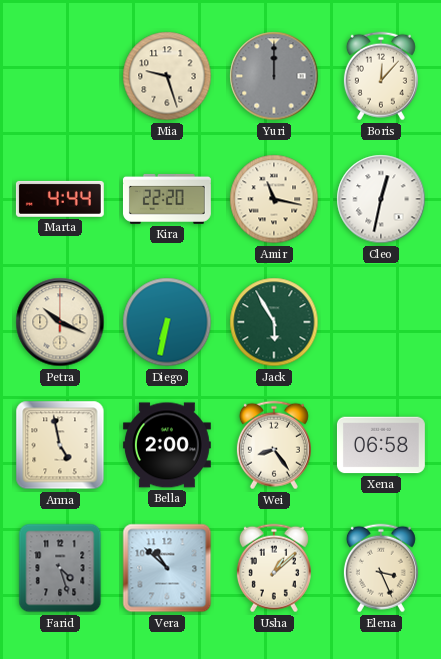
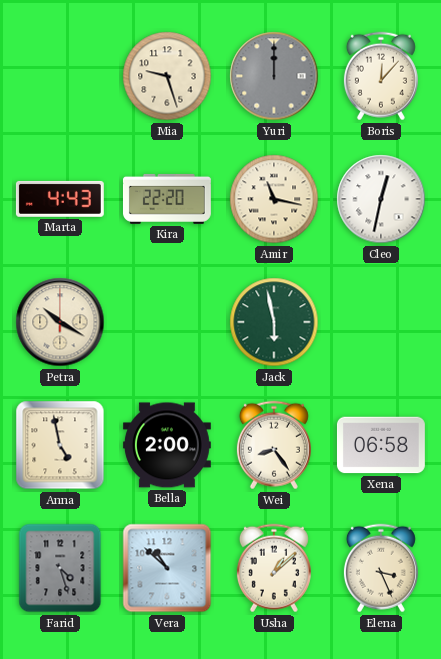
Marta: 4:44 -> 4:43
Petra: 10:19 -> 10:20
Diego: 6:32 -> none
Jack: 5:55 -> 5:58
